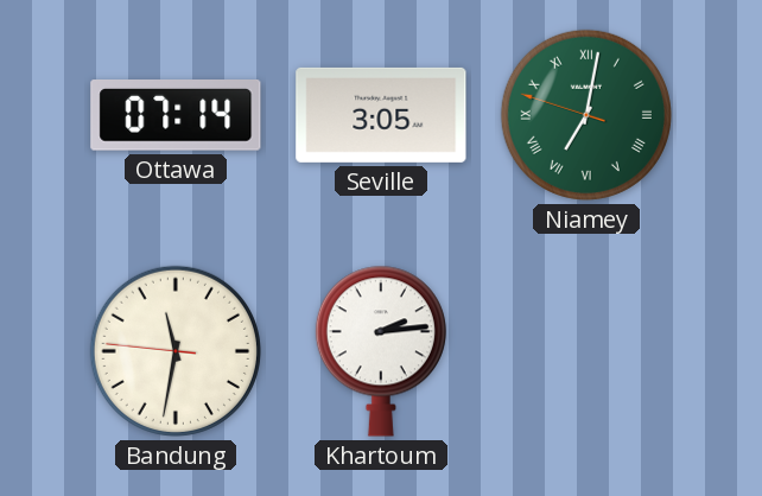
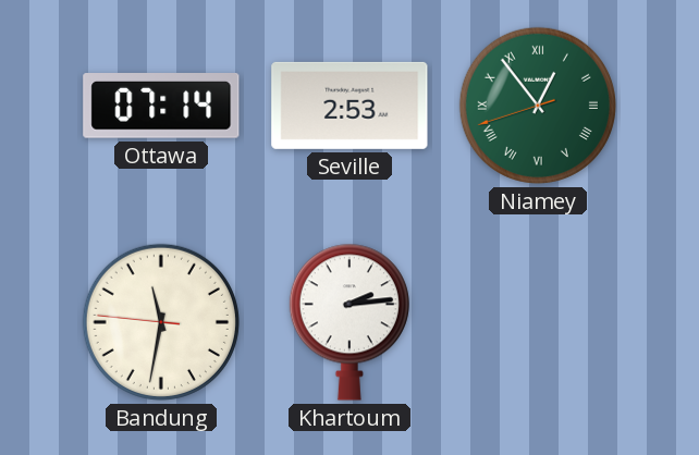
Seville: 3:05 -> 2:53
Niamey: 7:01 -> 12:53
